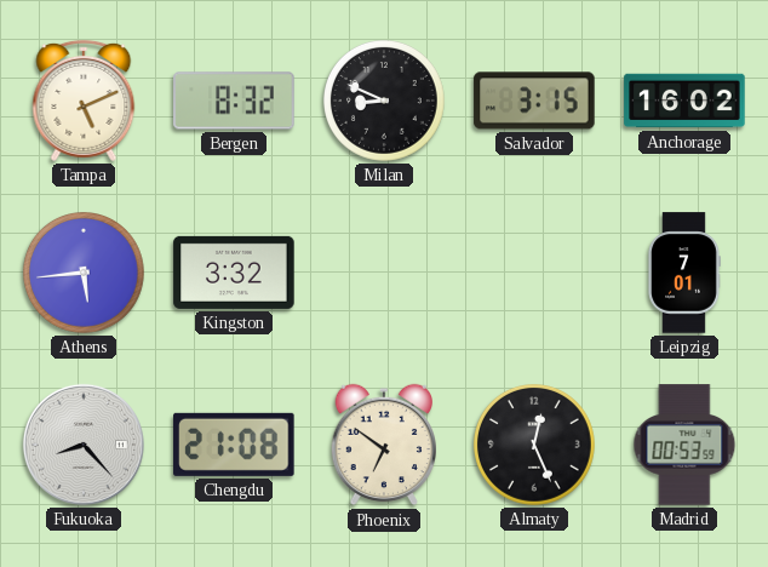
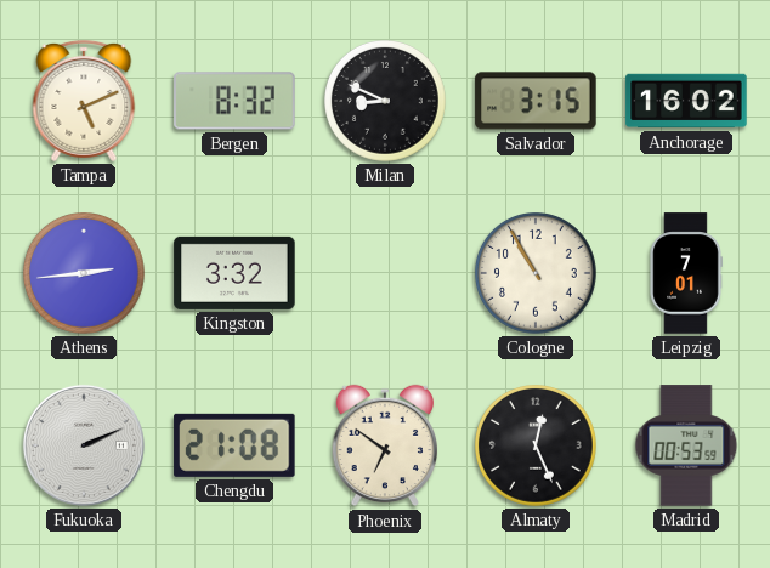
Athens: 5:44 -> 2:44
Cologne: none -> 10:55
Fukuoka: 8:23 -> 2:11
